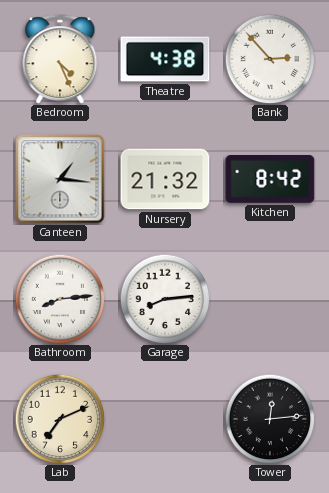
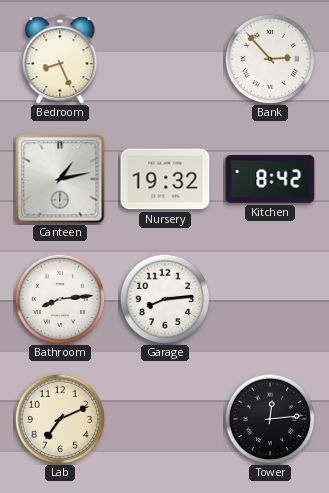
Bedroom: 4:26 -> 8:26
Theatre: 4:38 -> none
Canteen: 1:16 -> 1:13
Nursery: 21:32 -> 19:32
